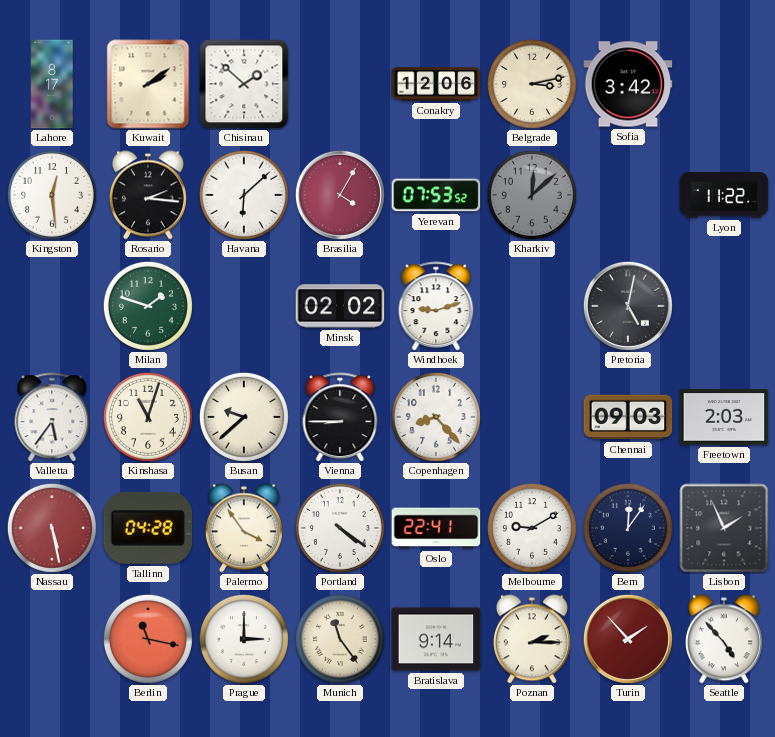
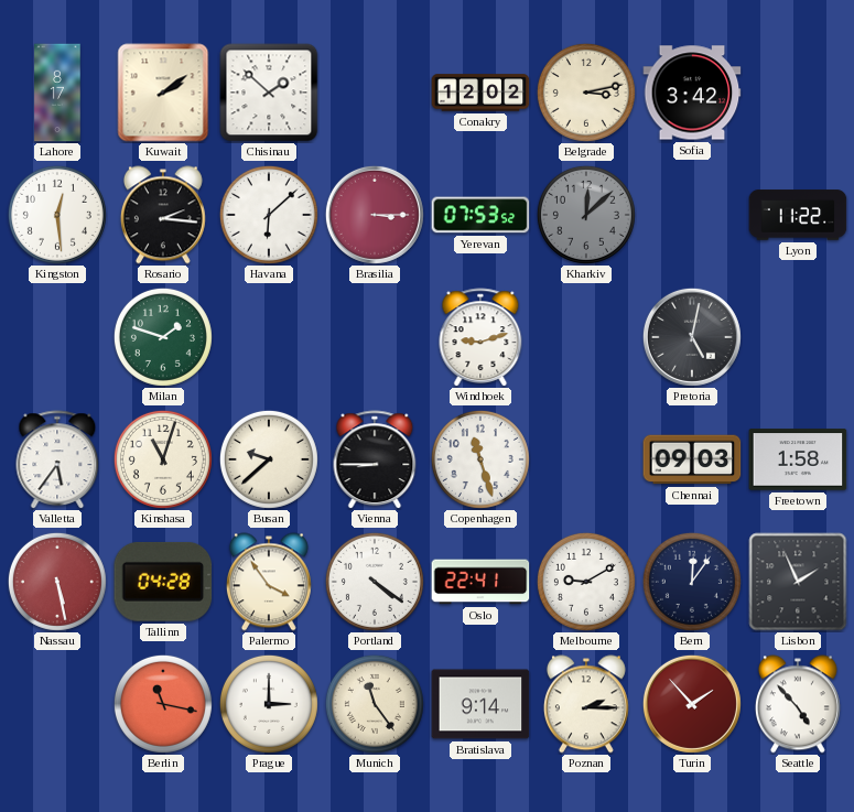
Conakry: 12:06 -> 12:02
Brasilia: 4:05 -> 3:15
Minsk: 02:02 -> none
Copenhagen: 8:23 -> 11:27
Freetown: 2:03 -> 1:58
